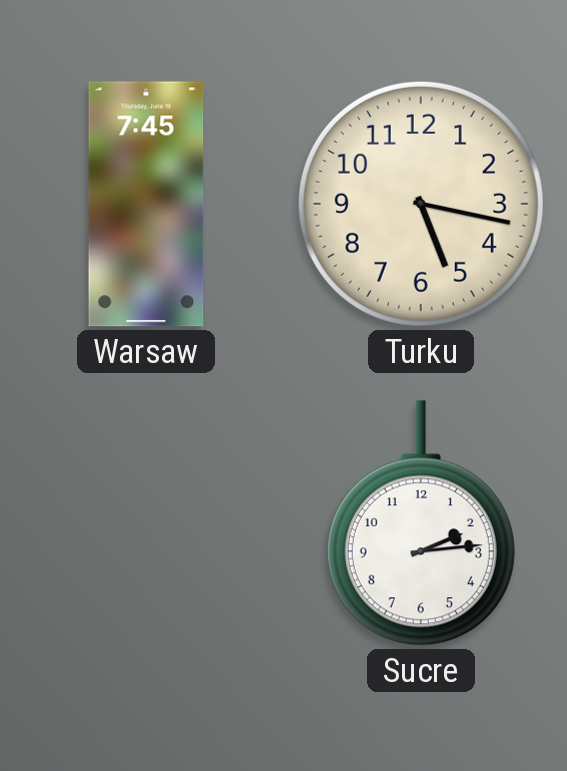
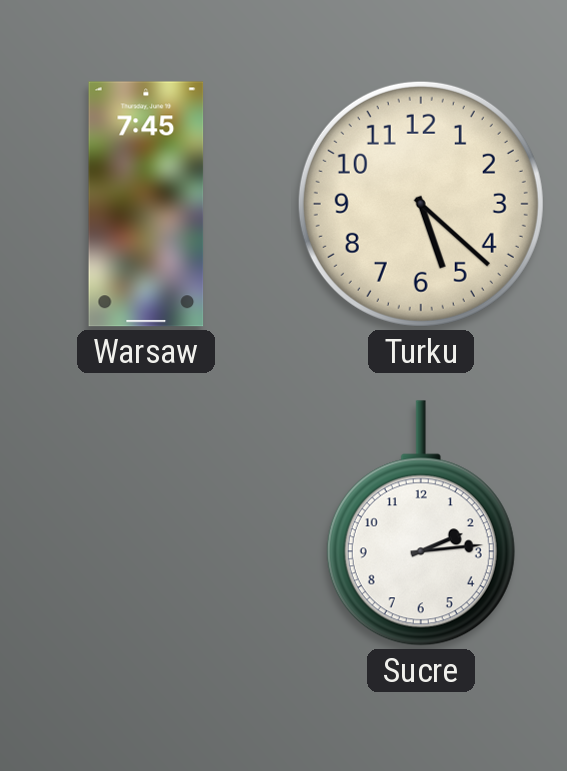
Turku: 5:17 -> 5:22
